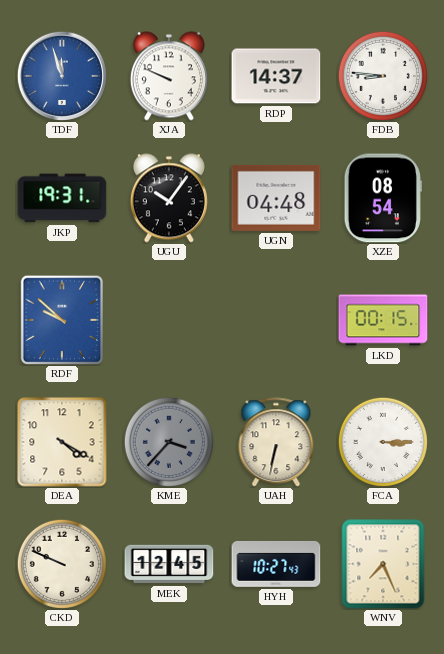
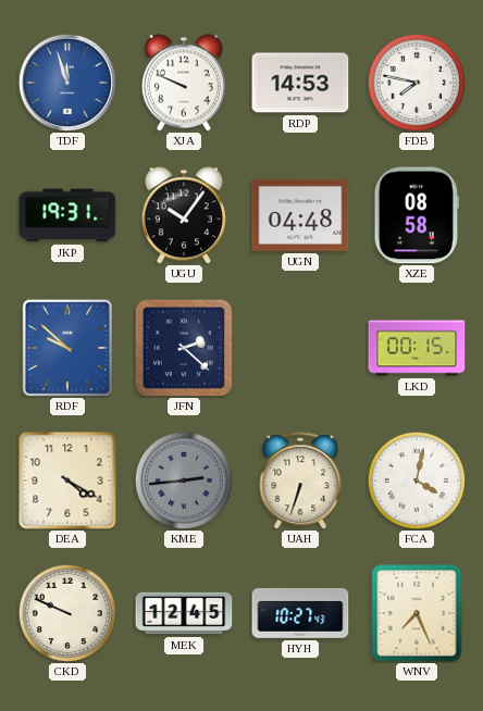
RDP: 14:37 -> 14:53
FDB: 8:46 -> 7:47
XZE: 08:54 -> 08:58
JFN: none -> 2:22
KME: 3:37 -> 2:44
UAH: 6:32 -> 6:33
FCA: 3:15 -> 4:02
